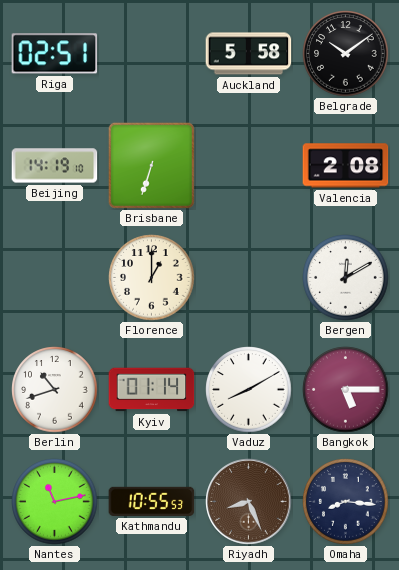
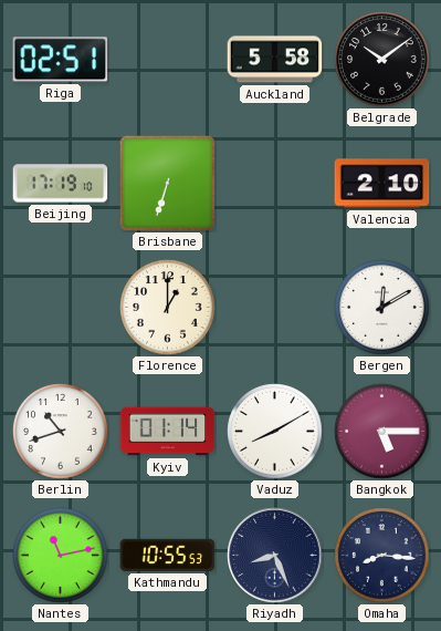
Beijing: 14:19 -> 17:19
Valencia: 2:08 -> 2:10
Riyadh dial: brown -> navy
